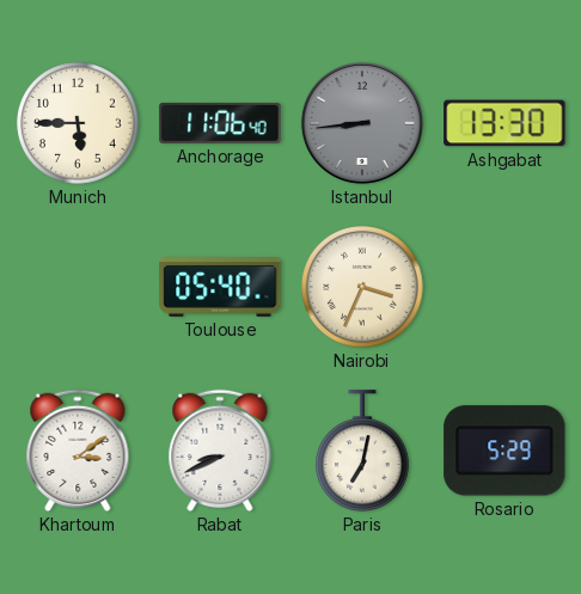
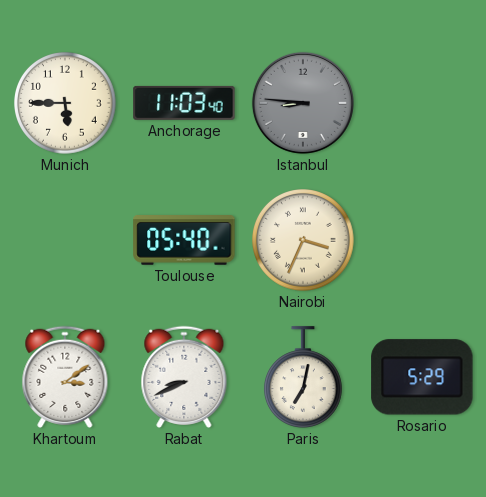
Anchorage: 11:06 -> 11:03
Istanbul: 8:44 -> 8:46
Ashgabat: 13:30 -> none
